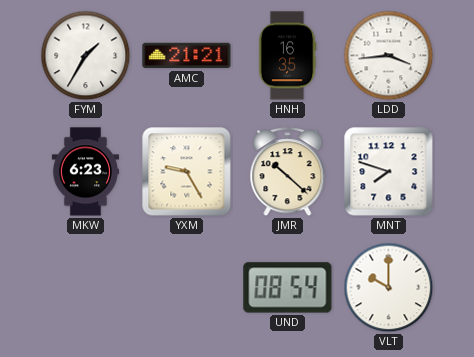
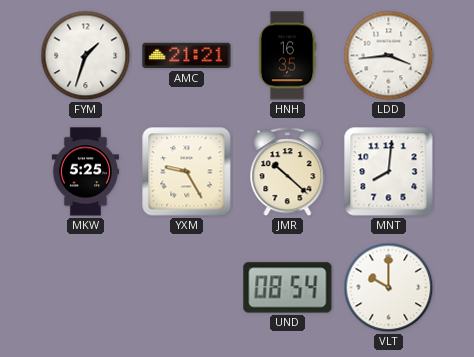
FYM: 1:35 -> 1:33
MKW: 6:23 -> 5:25
MNT: 7:48 -> 8:01
